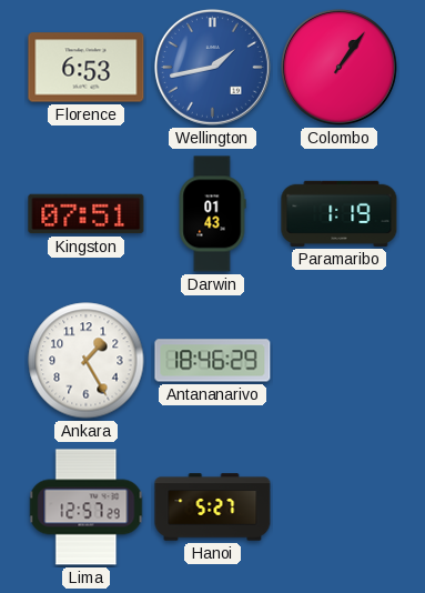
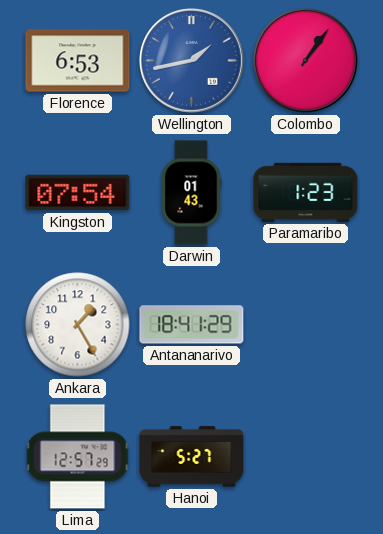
Kingston: 07:51 -> 07:54
Paramaribo: 1:19 -> 1:23
Antananarivo: 18:46 -> 18:41
